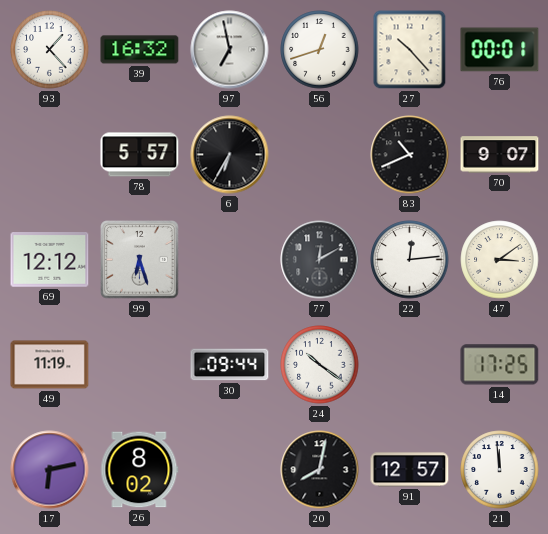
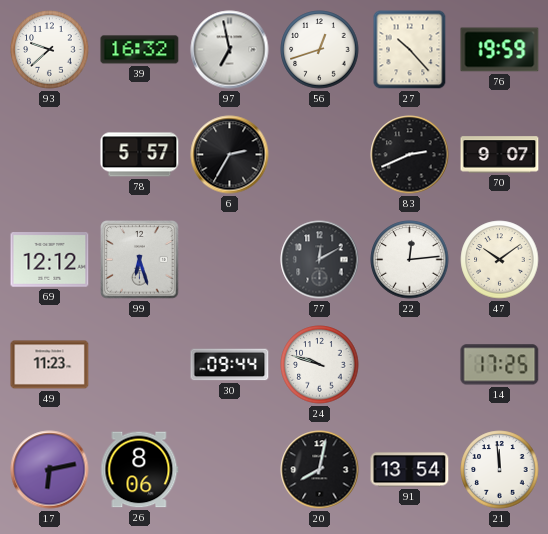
93: 1:23 -> 9:38
76: 00:01 -> 19:59
6: 6:35 -> 2:35
83: 10:41 -> 2:41
47: 3:09 -> 10:09
49: 11:19 -> 11:23
24: 10:21 -> 9:48
26: 8:02 -> 8:06
91: 12:57 -> 13:54
